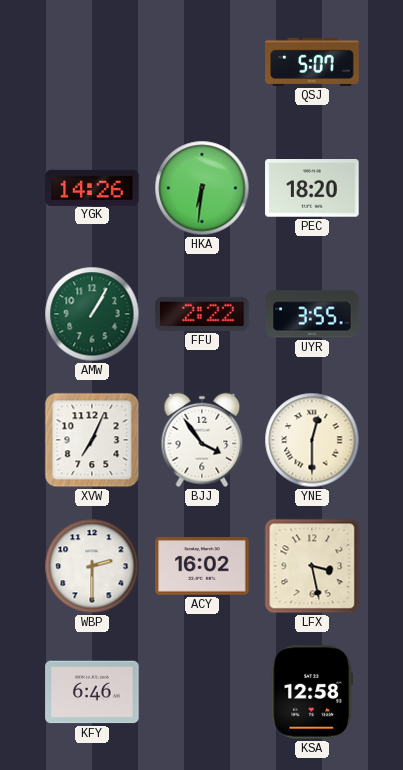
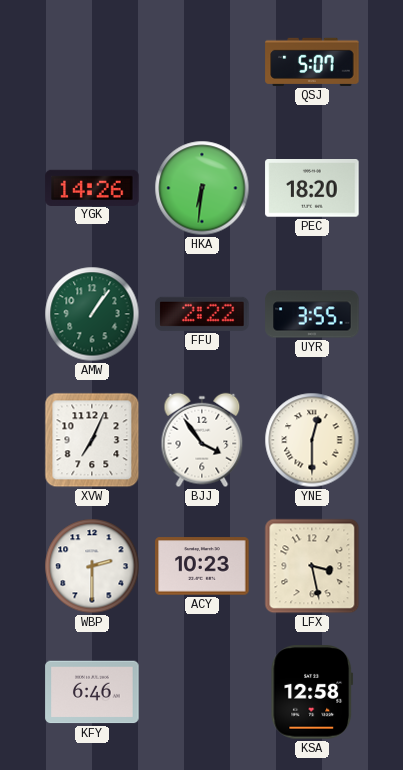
AMW: 1:05 -> 1:06
ACY: 16:02 -> 10:23
